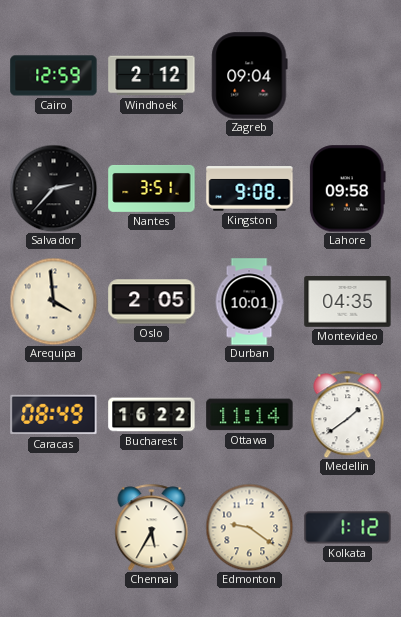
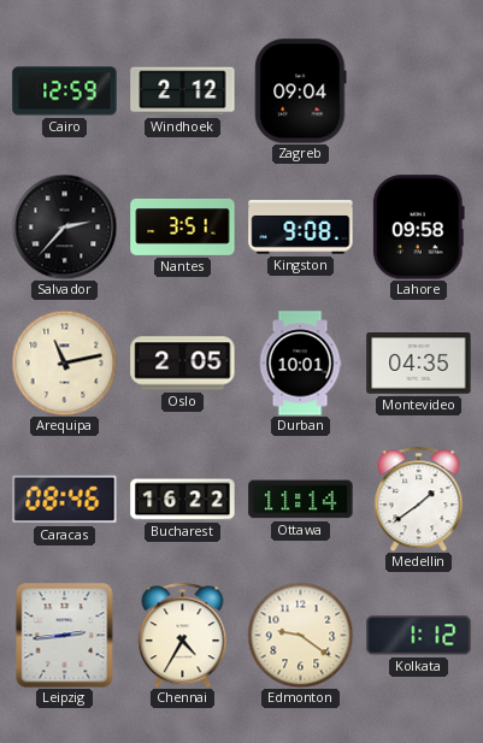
Arequipa: 3:59 -> 11:13
Caracas: 08:49 -> 08:46
Leipzig: none -> 2:44
Chennai: 5:35 -> 4:35
